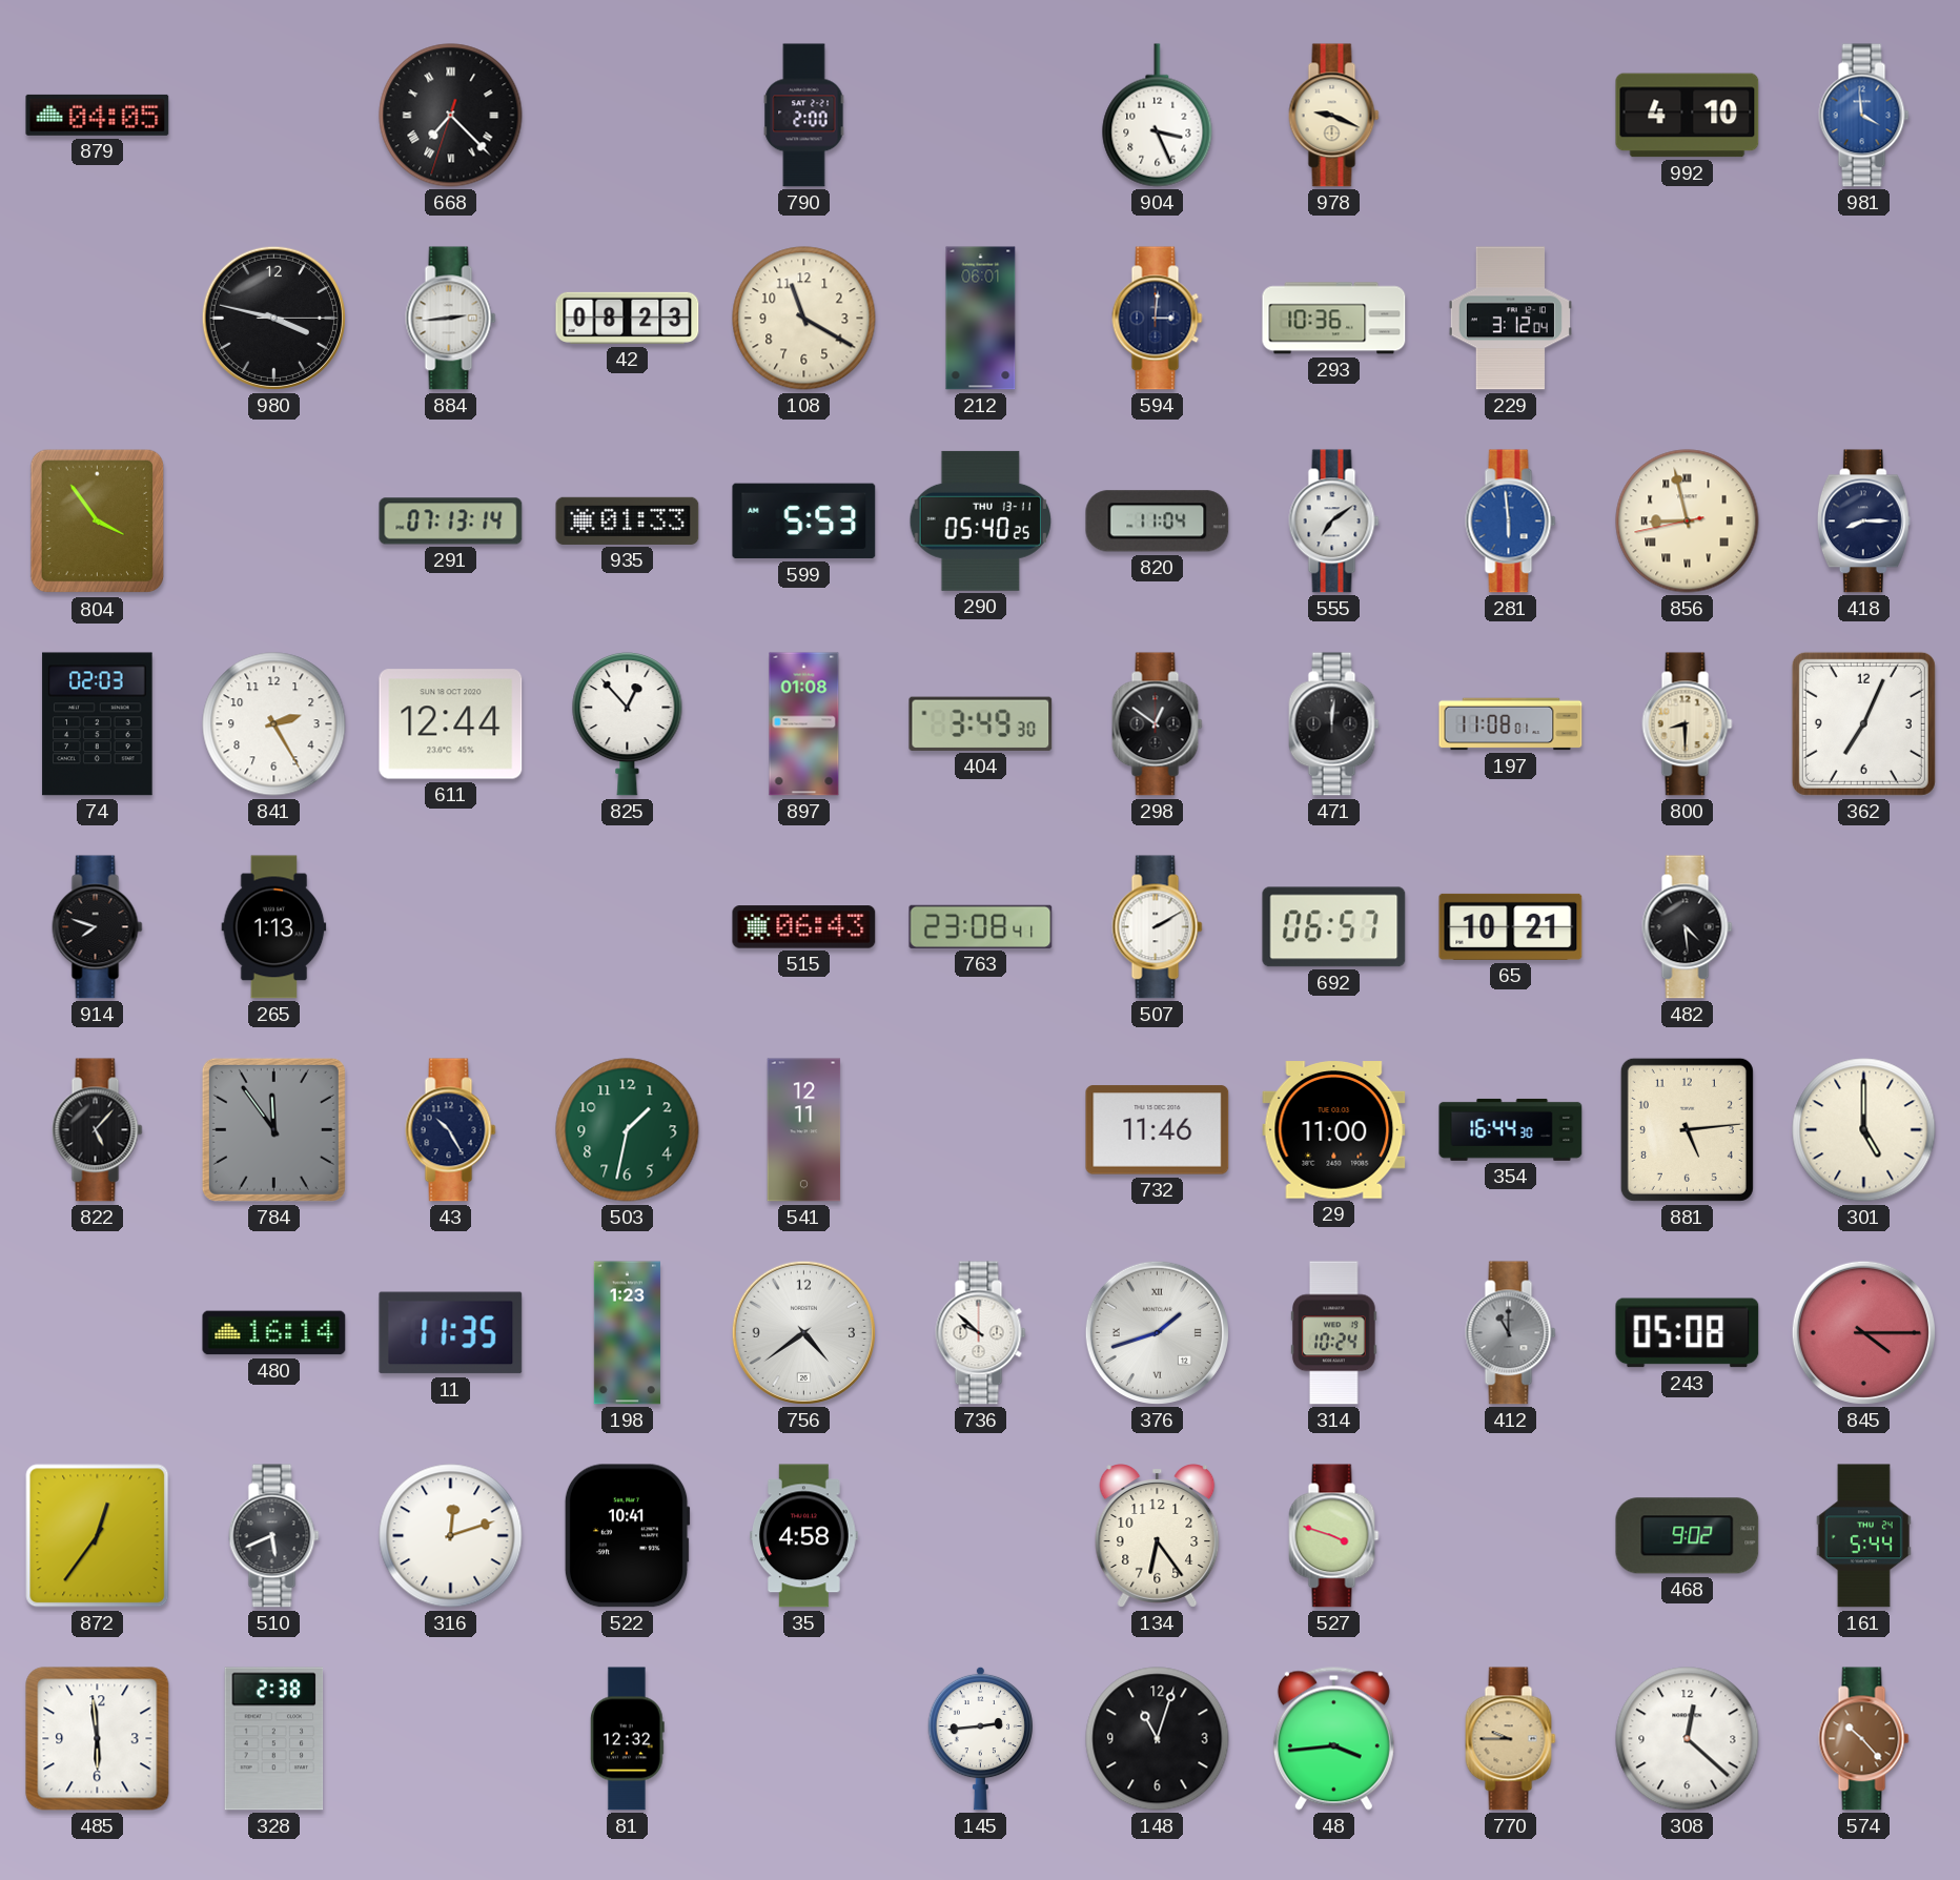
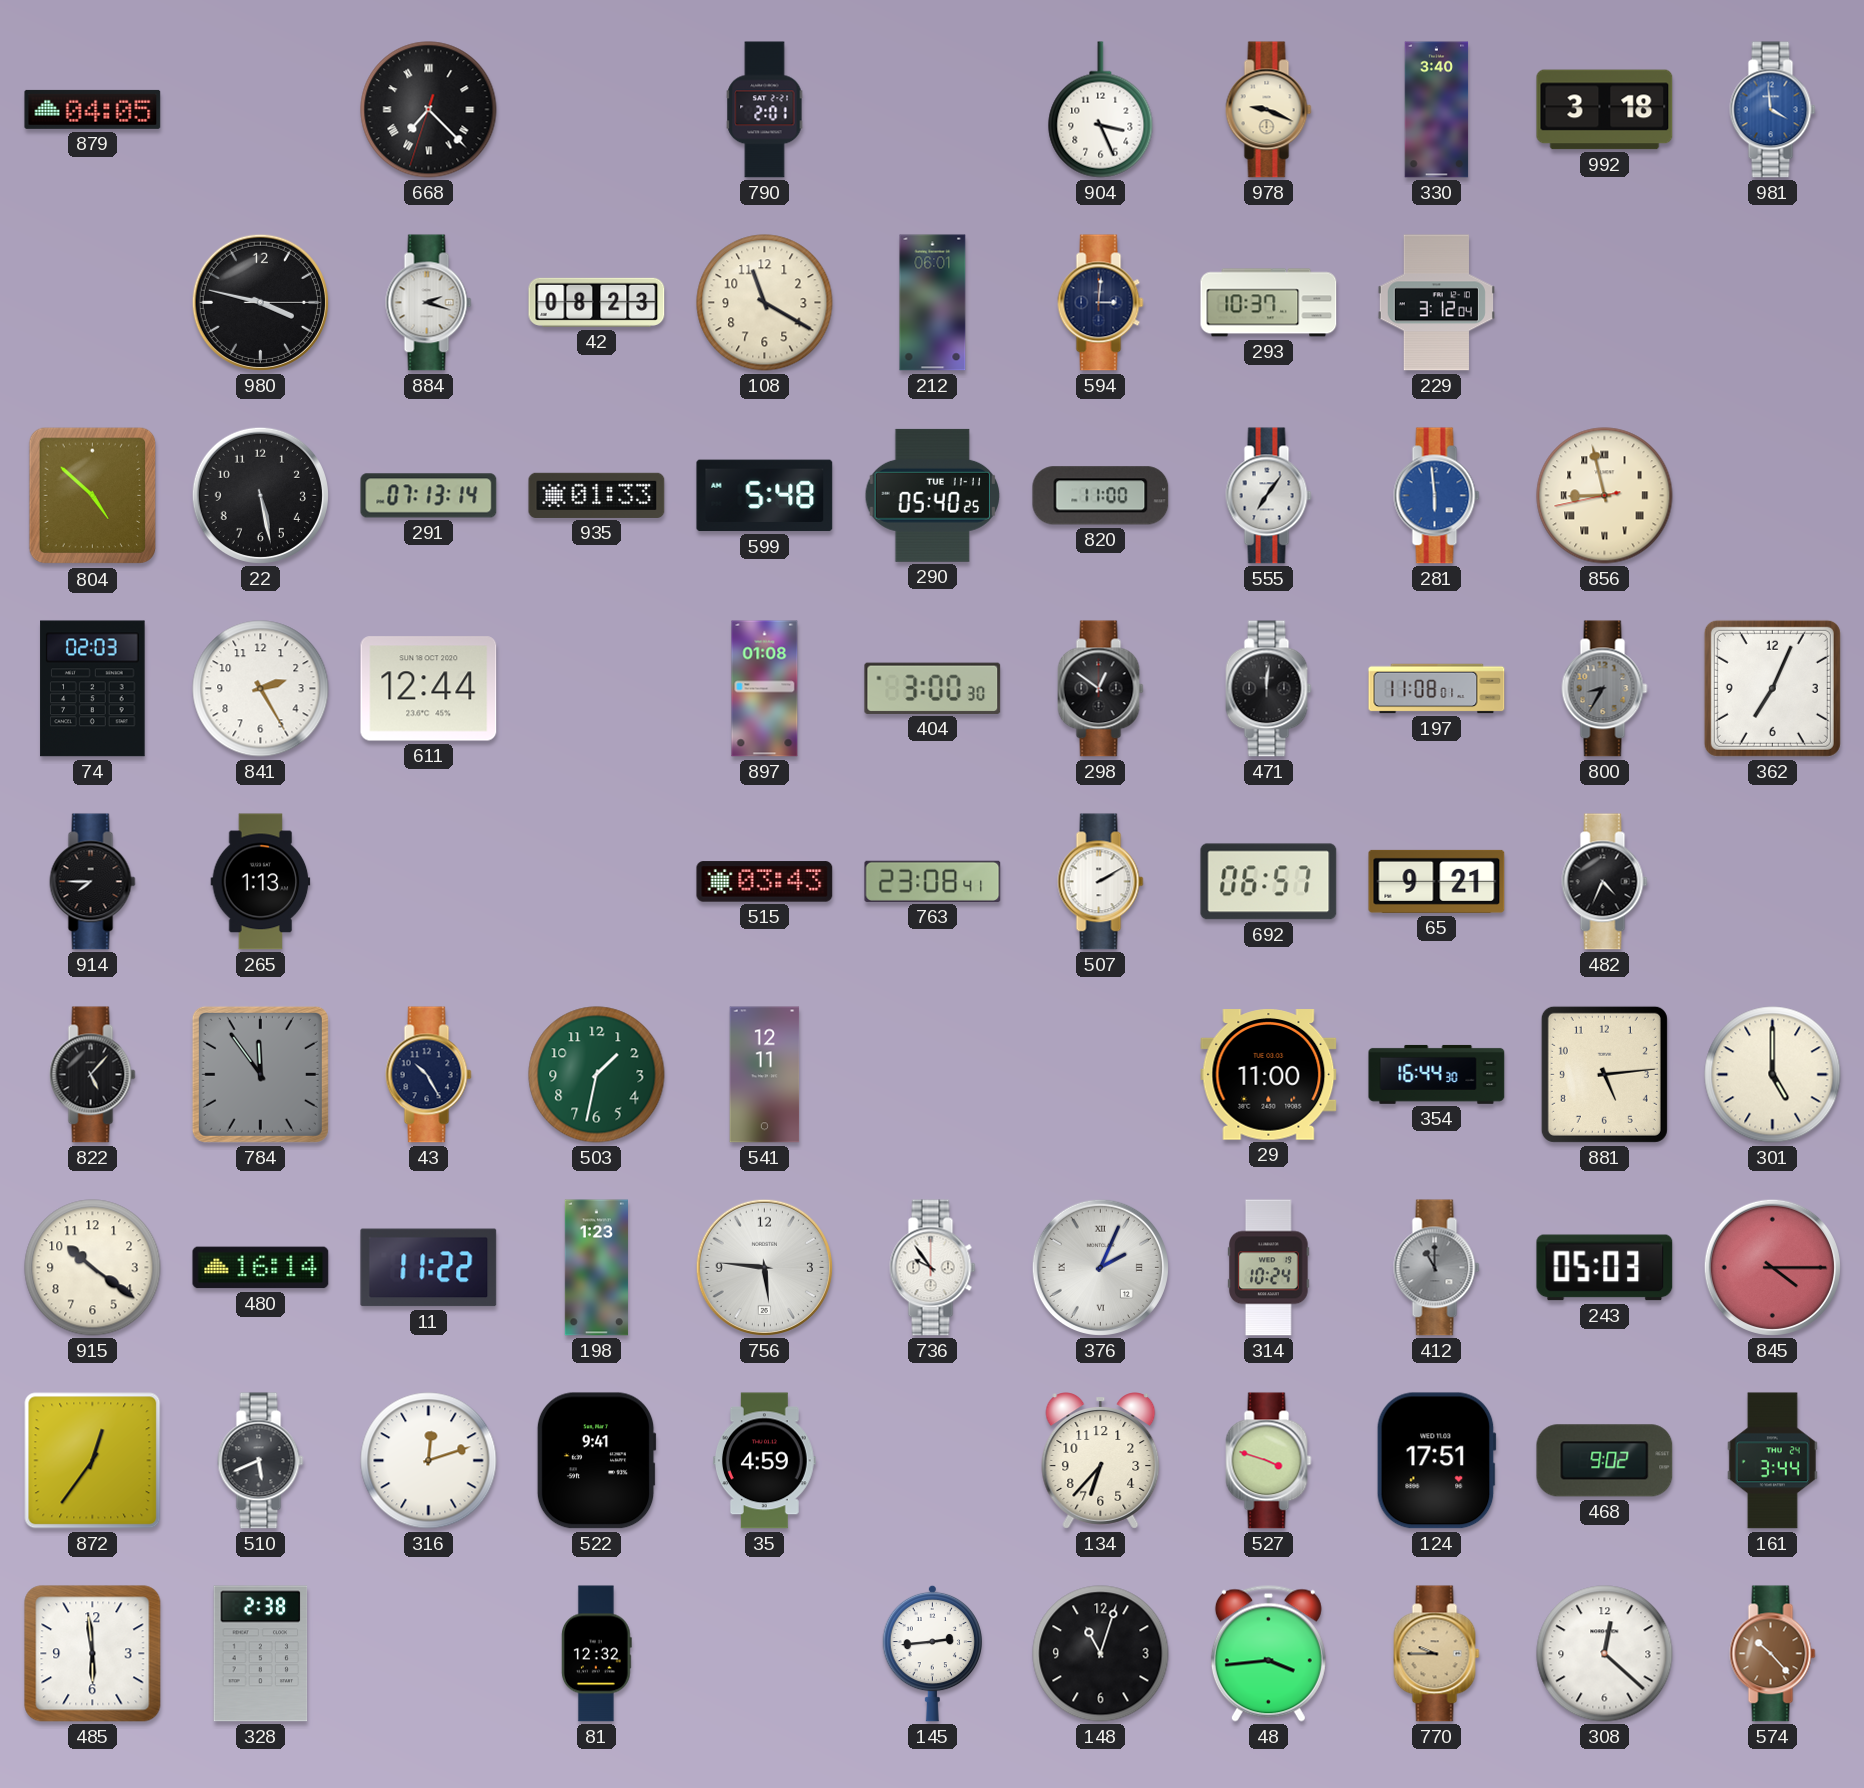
790: 2:00 -> 2:01
330: none -> 3:40
992: 4:10 -> 3:18
884: 2:44 -> 2:18
293: 10:36 -> 10:37
804: 3:54 -> 4:52
22: none -> 5:28
599: 5:53 -> 5:48
290 date: THU 13-11 -> TUE 11-11
820: 11:04 -> 11:00
555: 7:09 -> 7:06
418: 8:15 -> none
825: 12:53 -> none
404: 3:49 -> 3:00
800: 8:30 -> 8:35
800 dial: cream -> grey
914: 7:48 -> 7:45
515: 06:43 -> 03:43
65: 10:21 -> 9:21
482: 4:29 -> 4:34
732: 11:46 -> none
915: none -> 10:21
11: 11:35 -> 11:22
756: 4:39 -> 5:46
736: 9:52 -> 9:54
376: 1:42 -> 2:04
243: 05:08 -> 05:03
522: 10:41 -> 9:41
35: 4:58 -> 4:59
134: 6:24 -> 6:37
124: none -> 17:51
161: 5:44 -> 3:44
